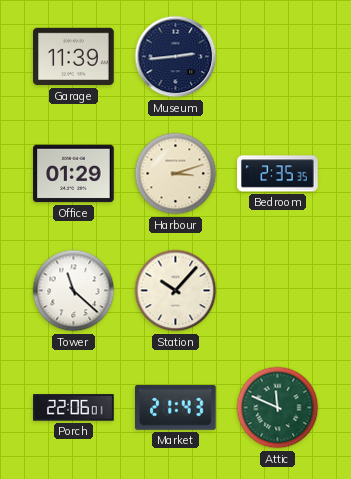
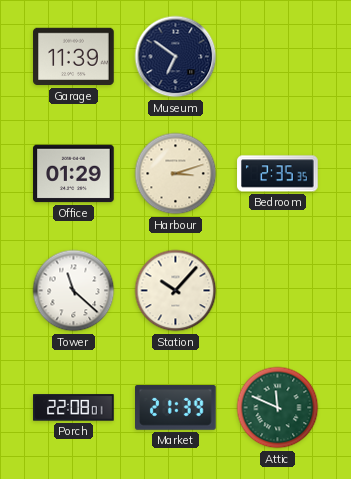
Museum: 2:44 -> 6:51
Porch: 22:06 -> 22:08
Market: 21:43 -> 21:39
